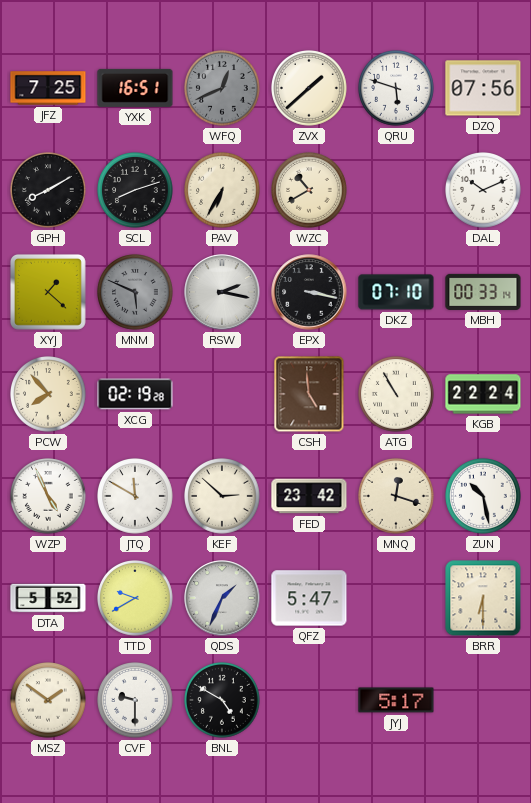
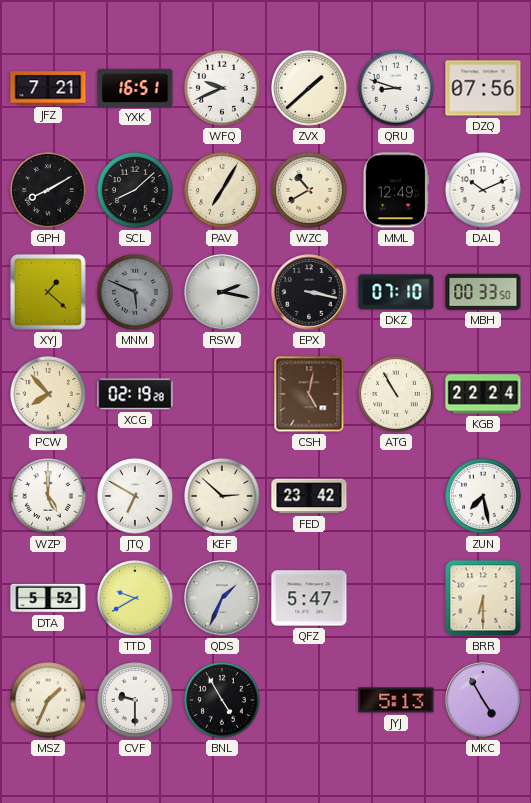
JFZ: 7:25 -> 7:21
WFQ: 12:41 -> 9:41
WFQ dial: grey -> white
QRU: 5:48 -> 8:48
SCL: 8:12 -> 8:08
PAV: 6:35 -> 7:05
MML: none -> 12:49
MBH: 00:33:14 -> 00:33:50
CSH: 4:59 -> 5:02
WZP: 4:56 -> 5:00
JTQ: 11:50 -> 6:50
MNQ: 12:18 -> none
ZUN: 10:28 -> 7:28
MSZ: 1:51 -> 1:34
BNL: 4:50 -> 4:55
JYJ: 5:17 -> 5:13
MKC: none -> 4:55
